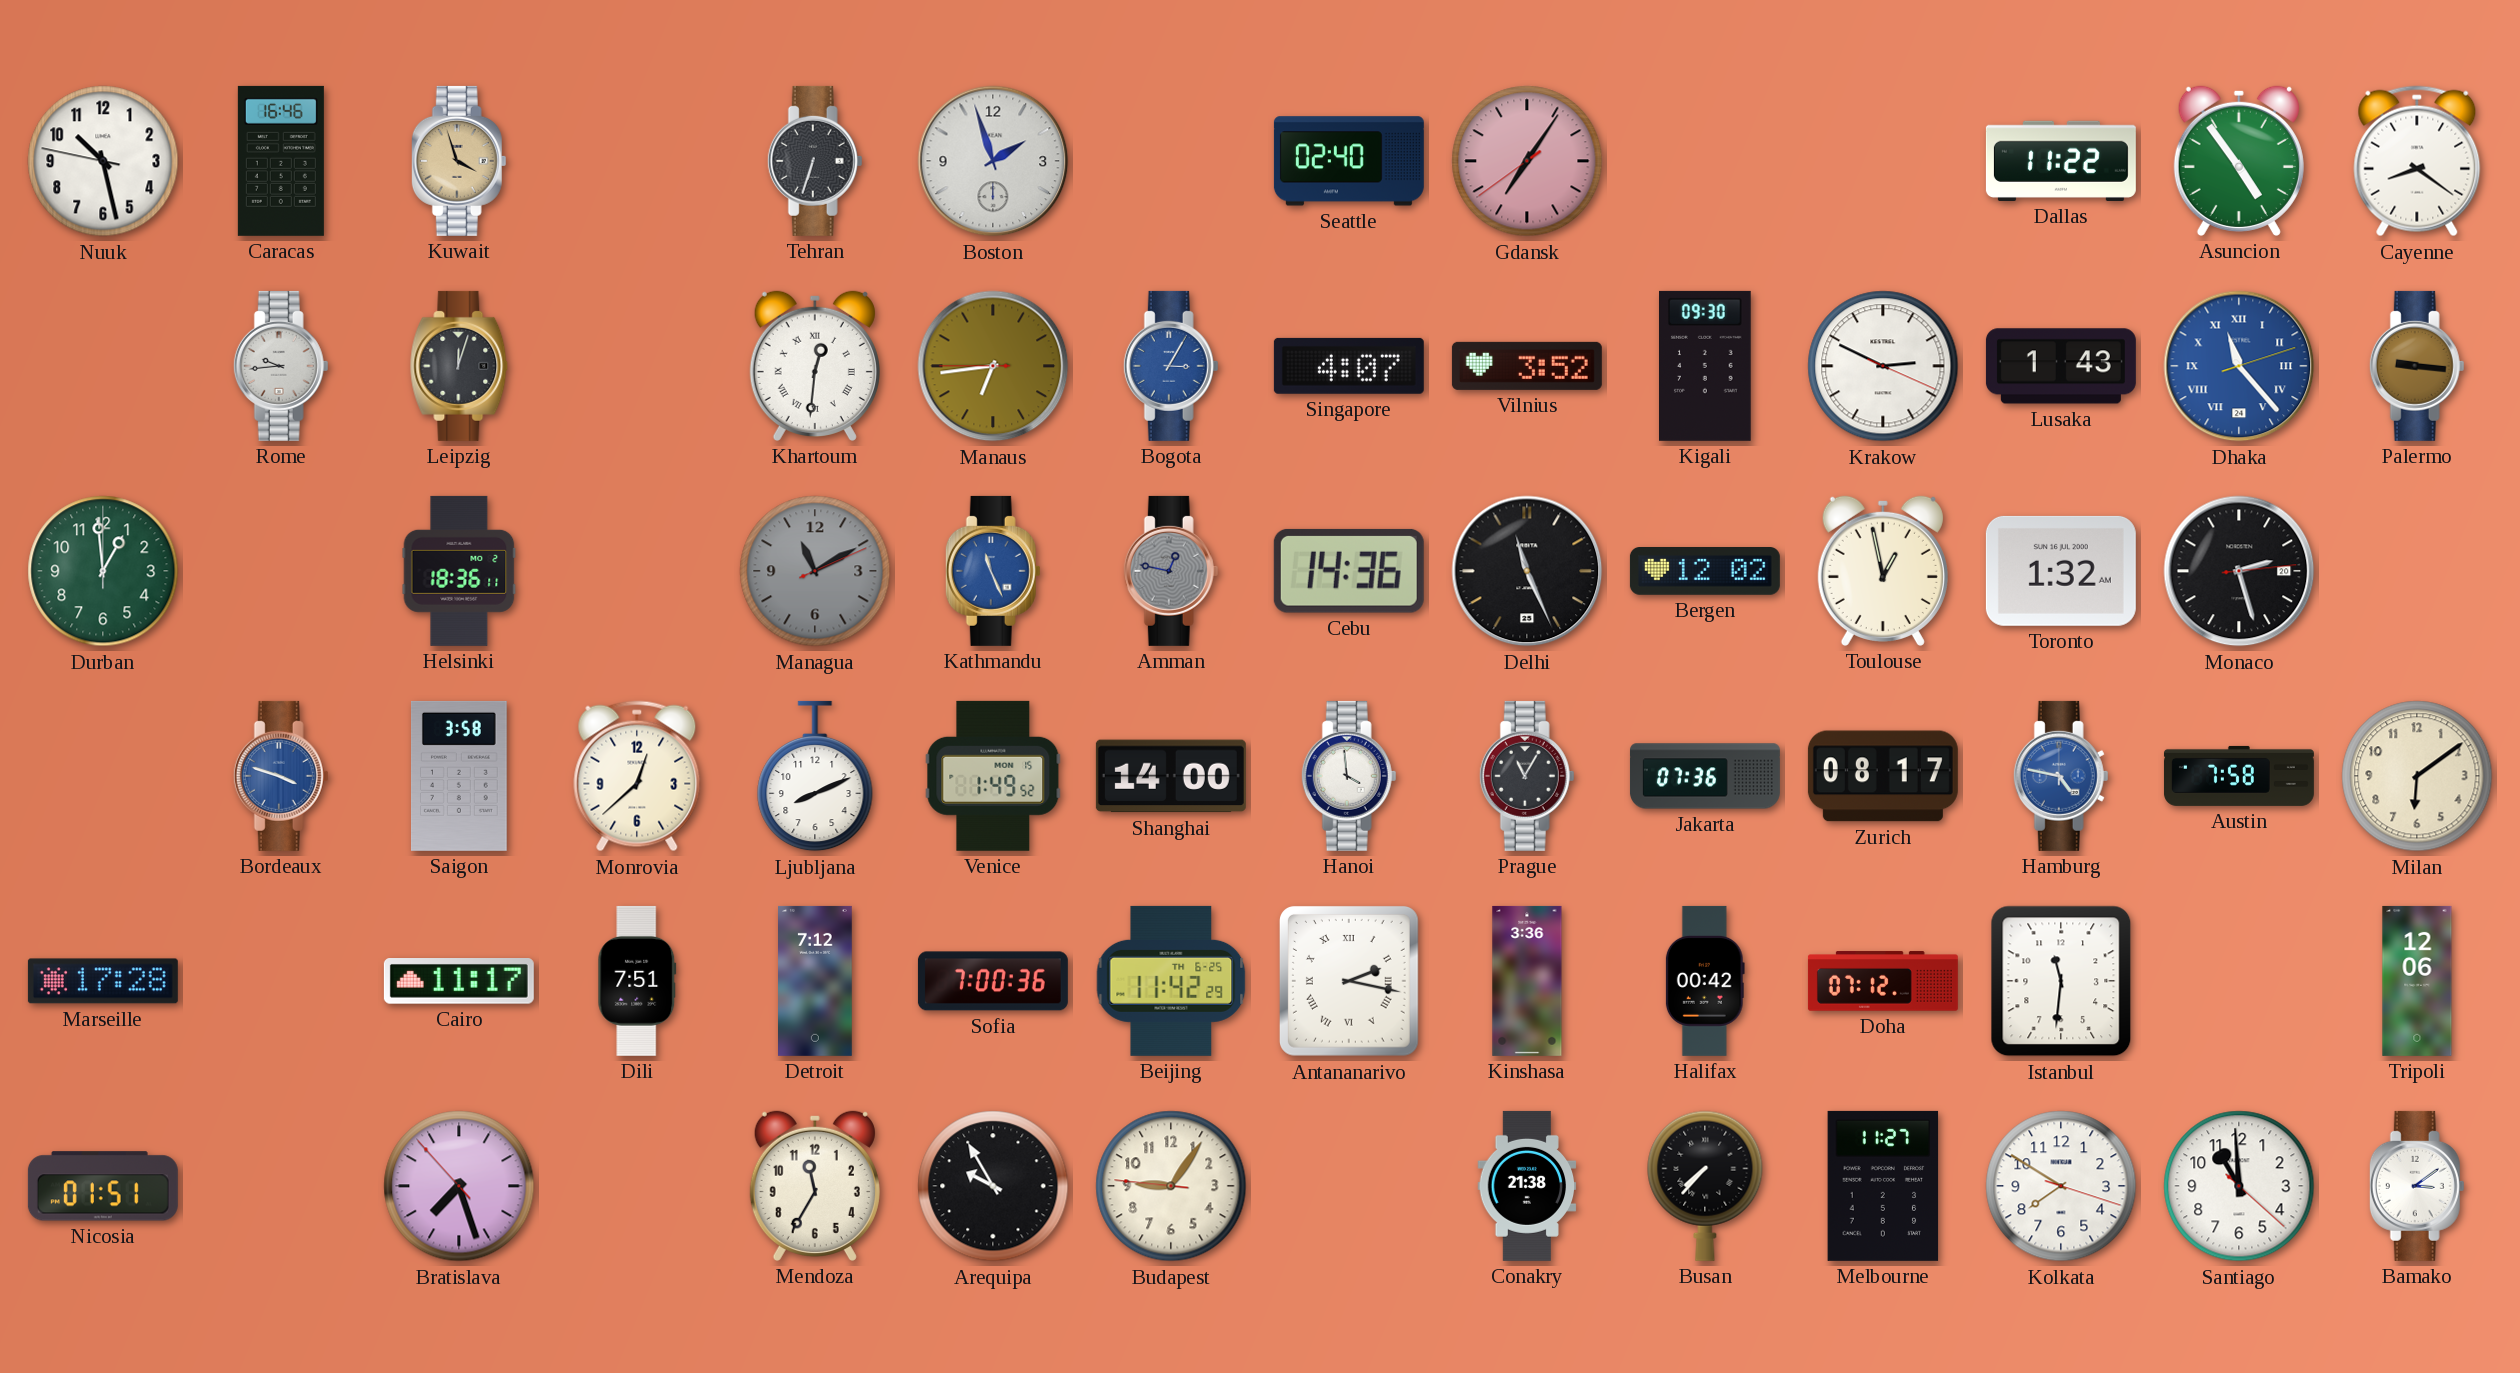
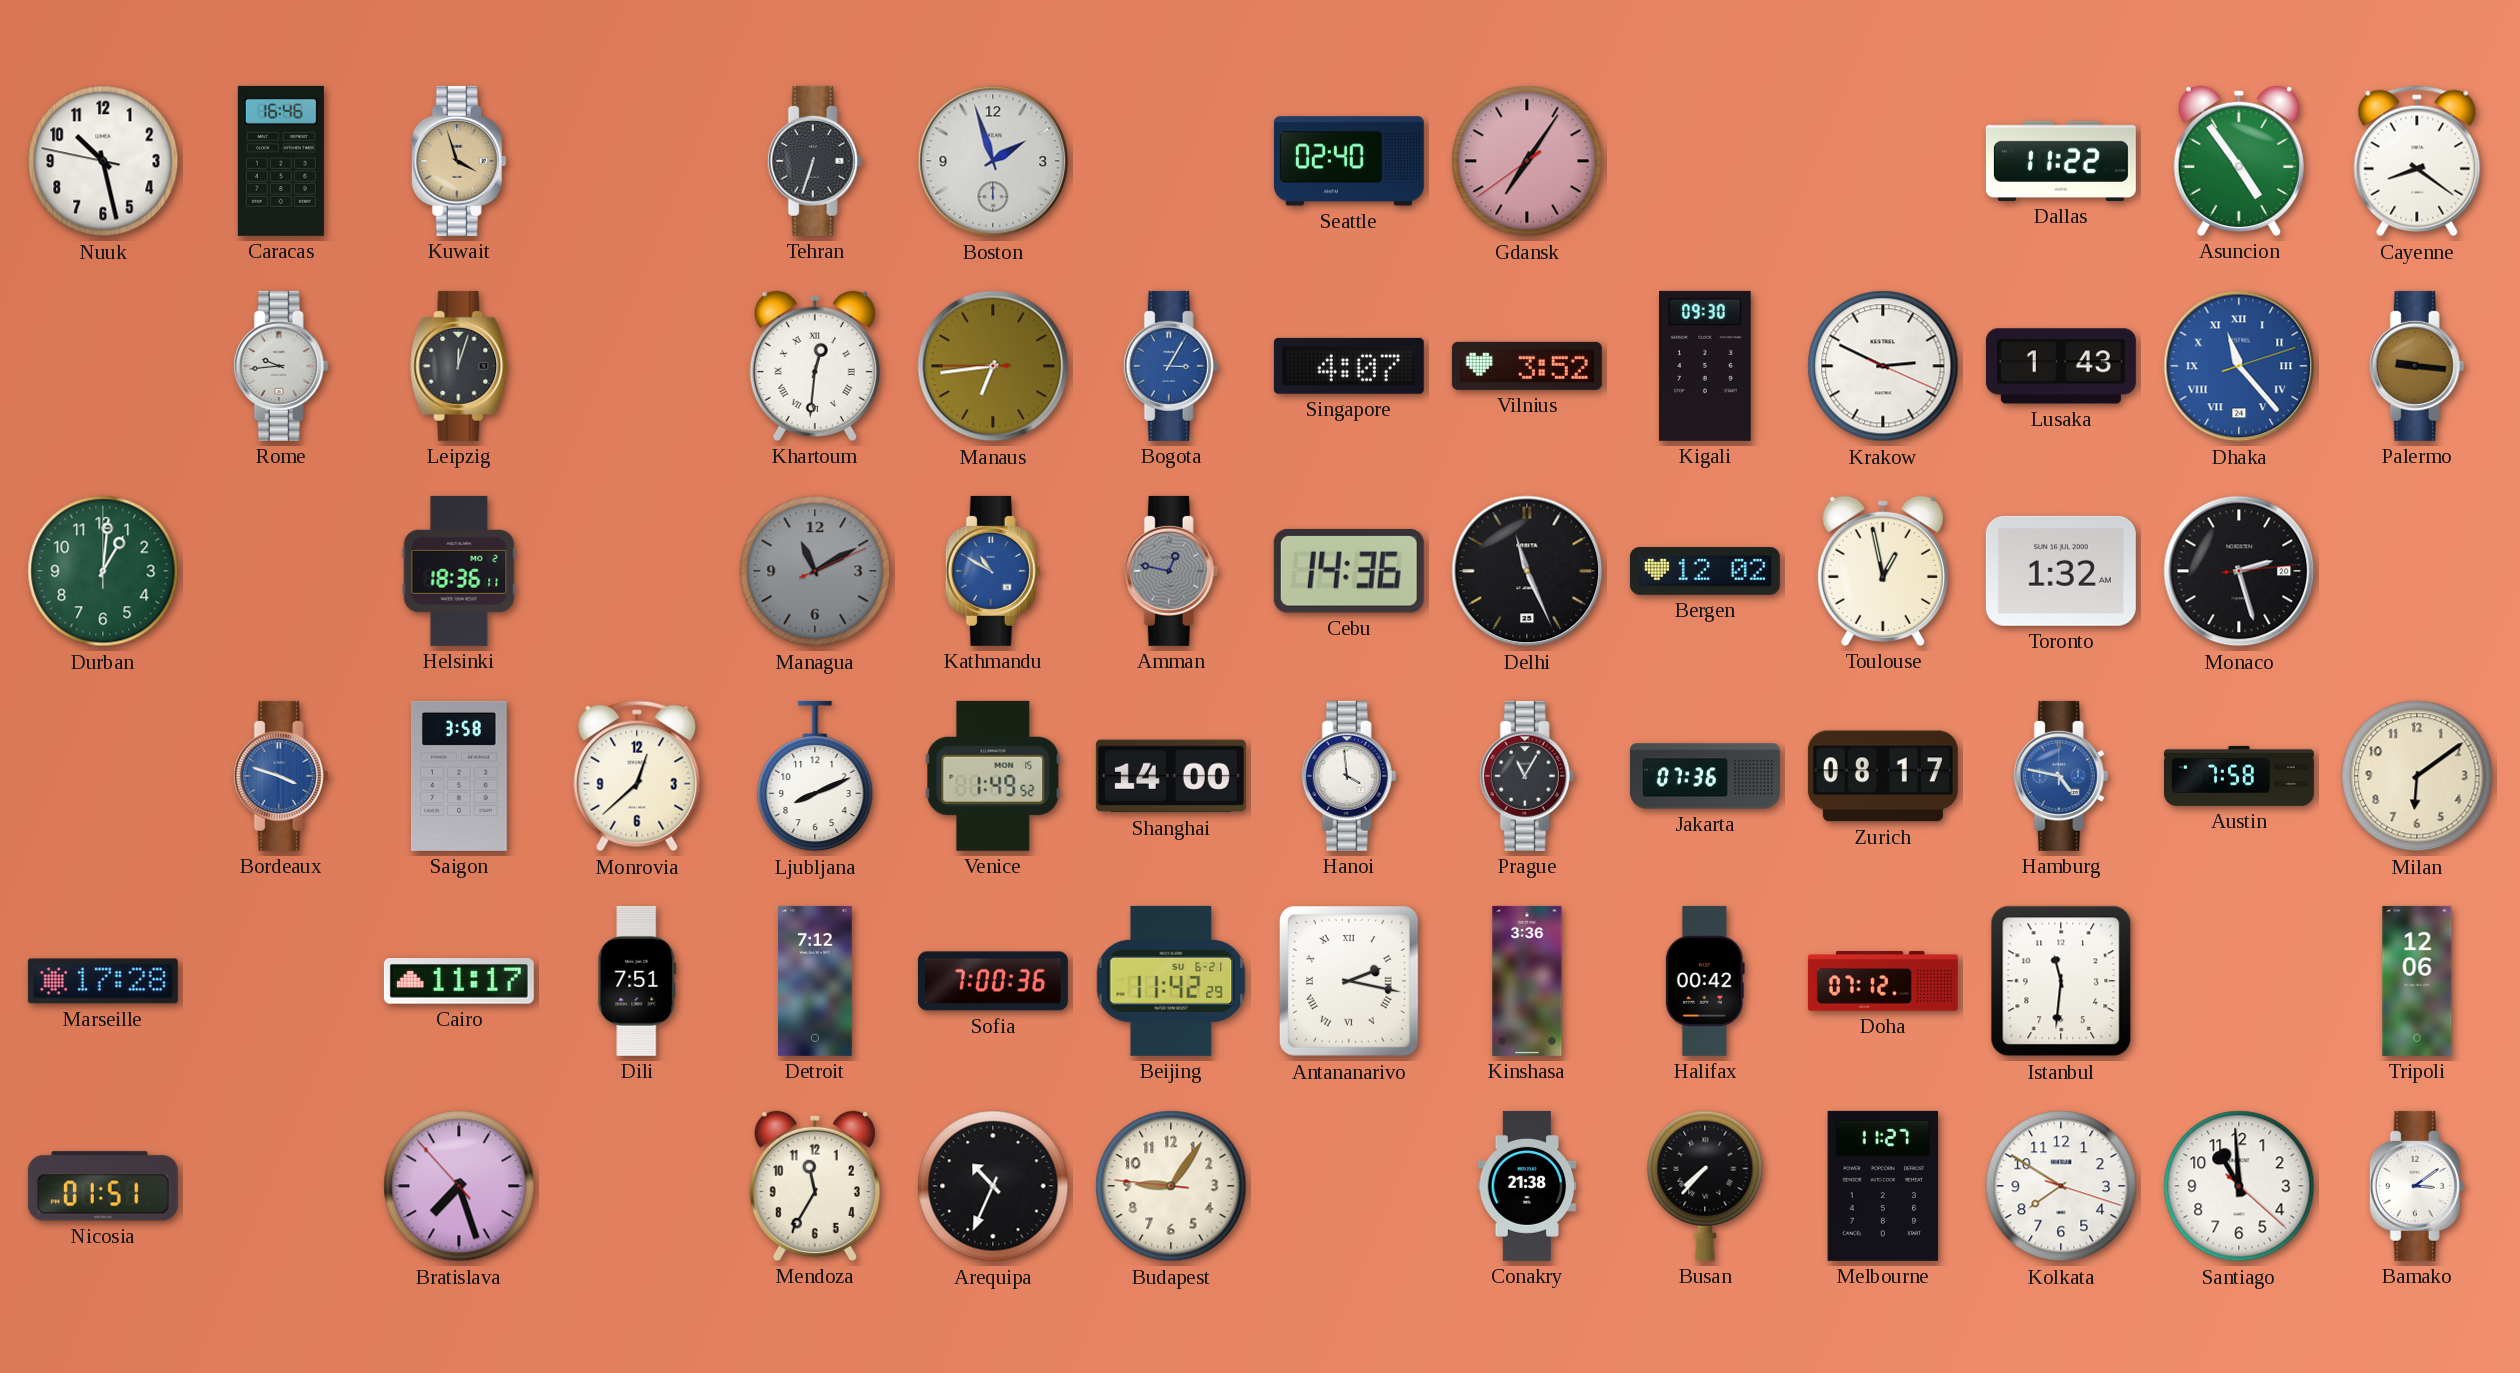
Durban: 12:59 -> 1:01
Kathmandu: 11:26 -> 10:50
Beijing date: TH 6-25 -> SU 6-21
Arequipa: 9:55 -> 10:34
